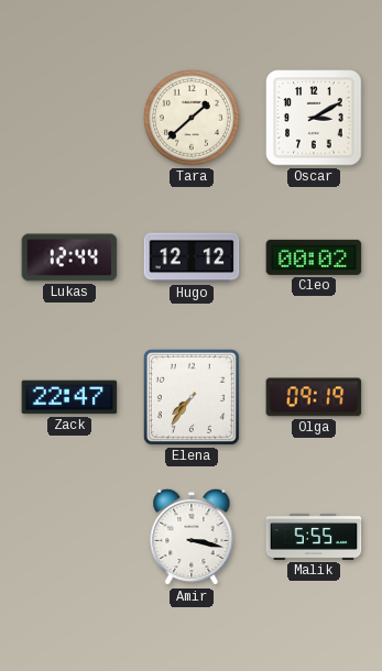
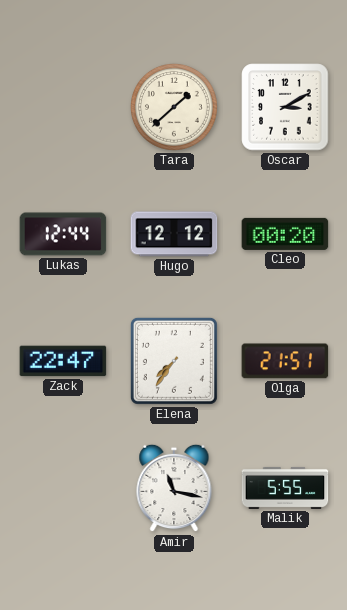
Cleo: 00:02 -> 00:20
Olga: 09:19 -> 21:51
Amir: 3:17 -> 11:17
